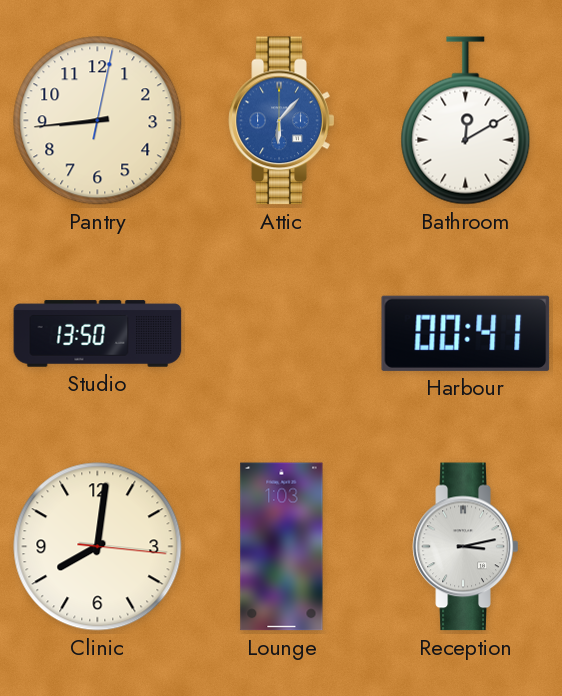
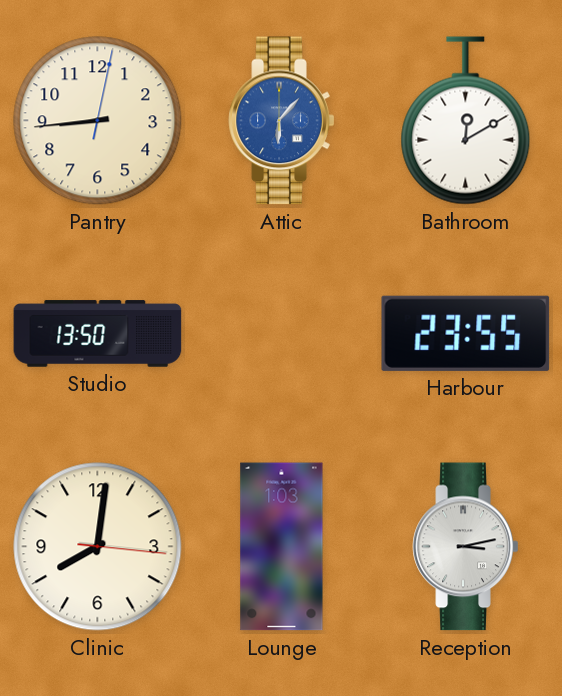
Harbour: 00:41 -> 23:55
